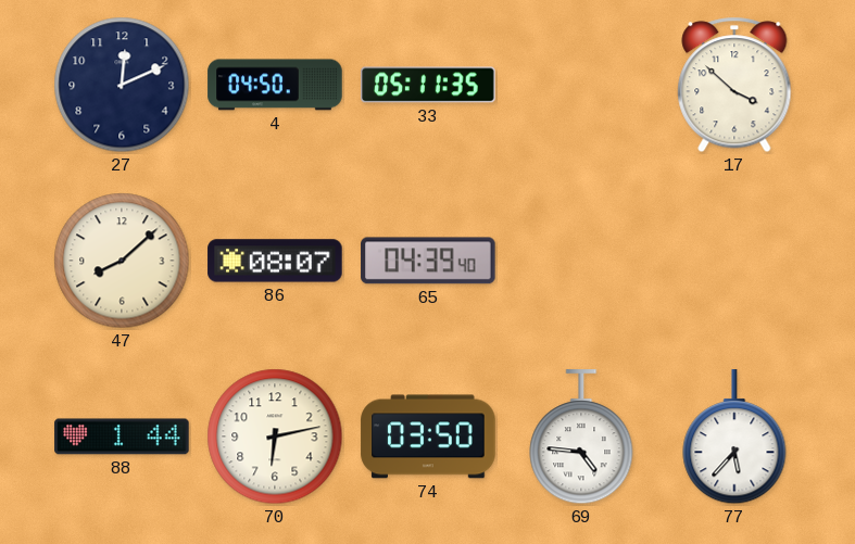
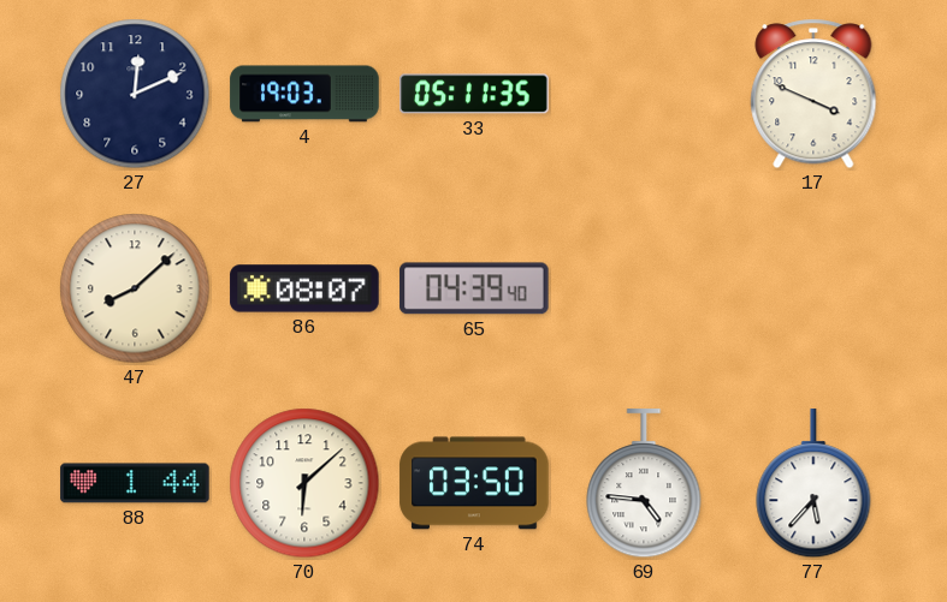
4: 04:50 -> 19:03
17: 3:52 -> 3:49
70: 6:13 -> 6:08
